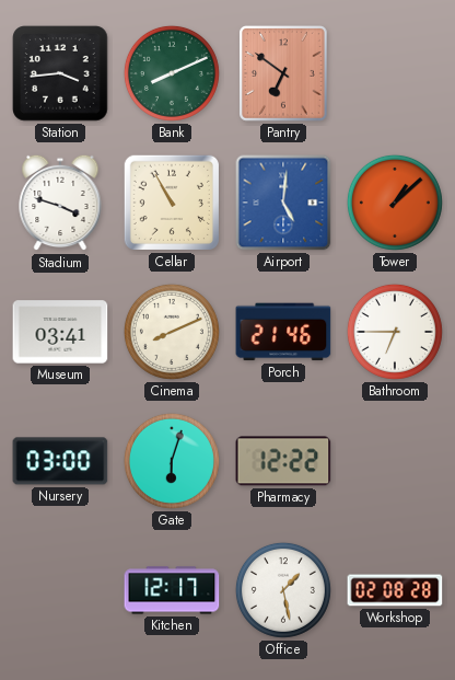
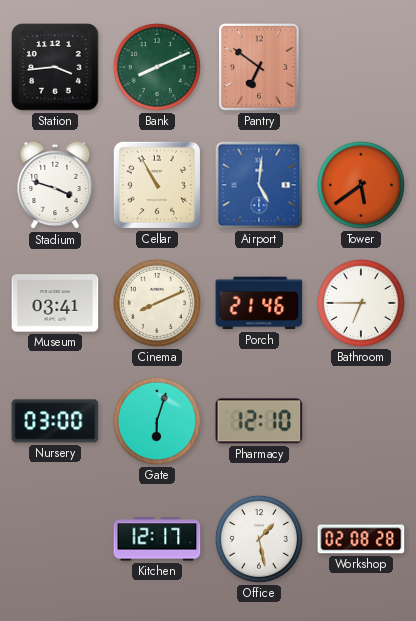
Tower: 1:08 -> 5:39
Pharmacy: 12:22 -> 12:10
